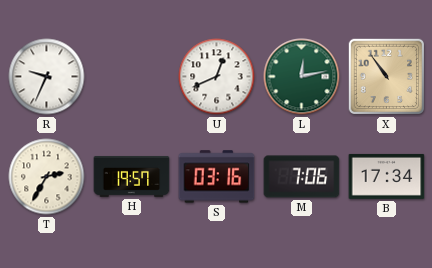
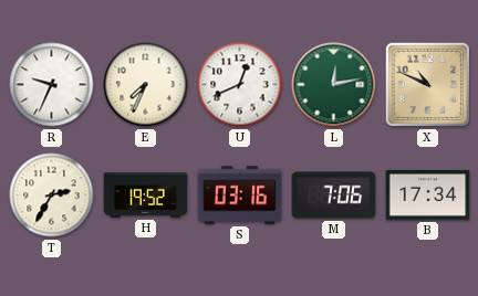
E: none -> 7:34
X: 10:54 -> 10:49
H: 19:57 -> 19:52
